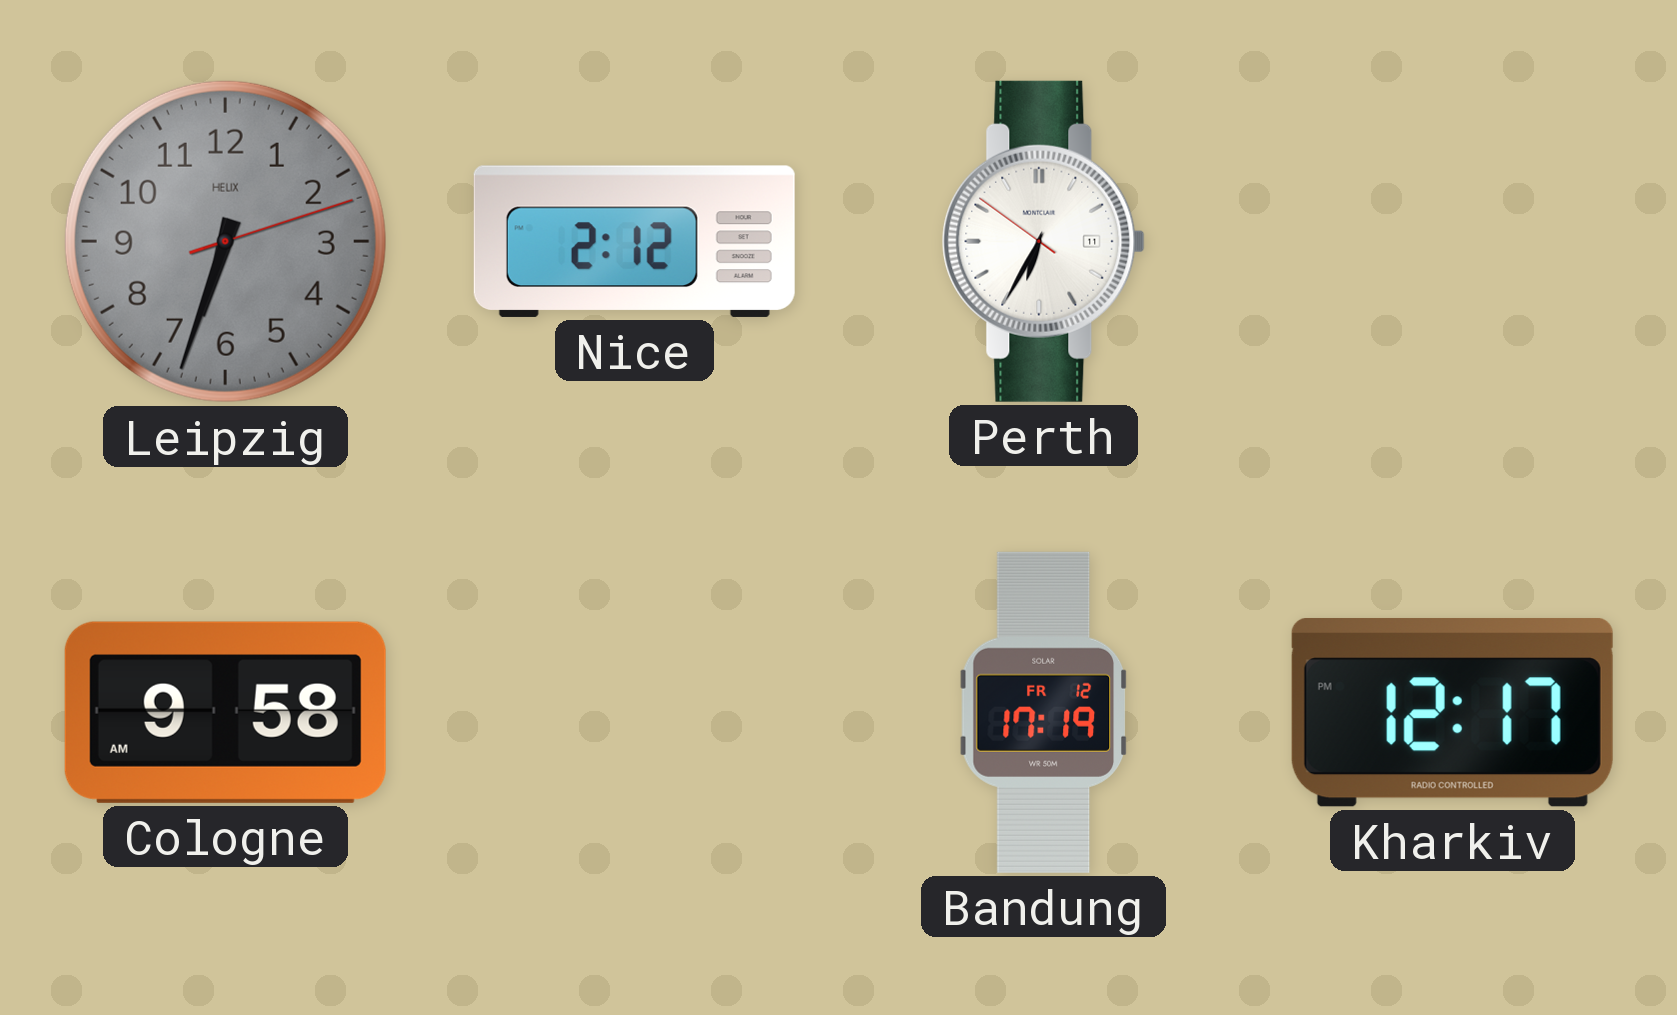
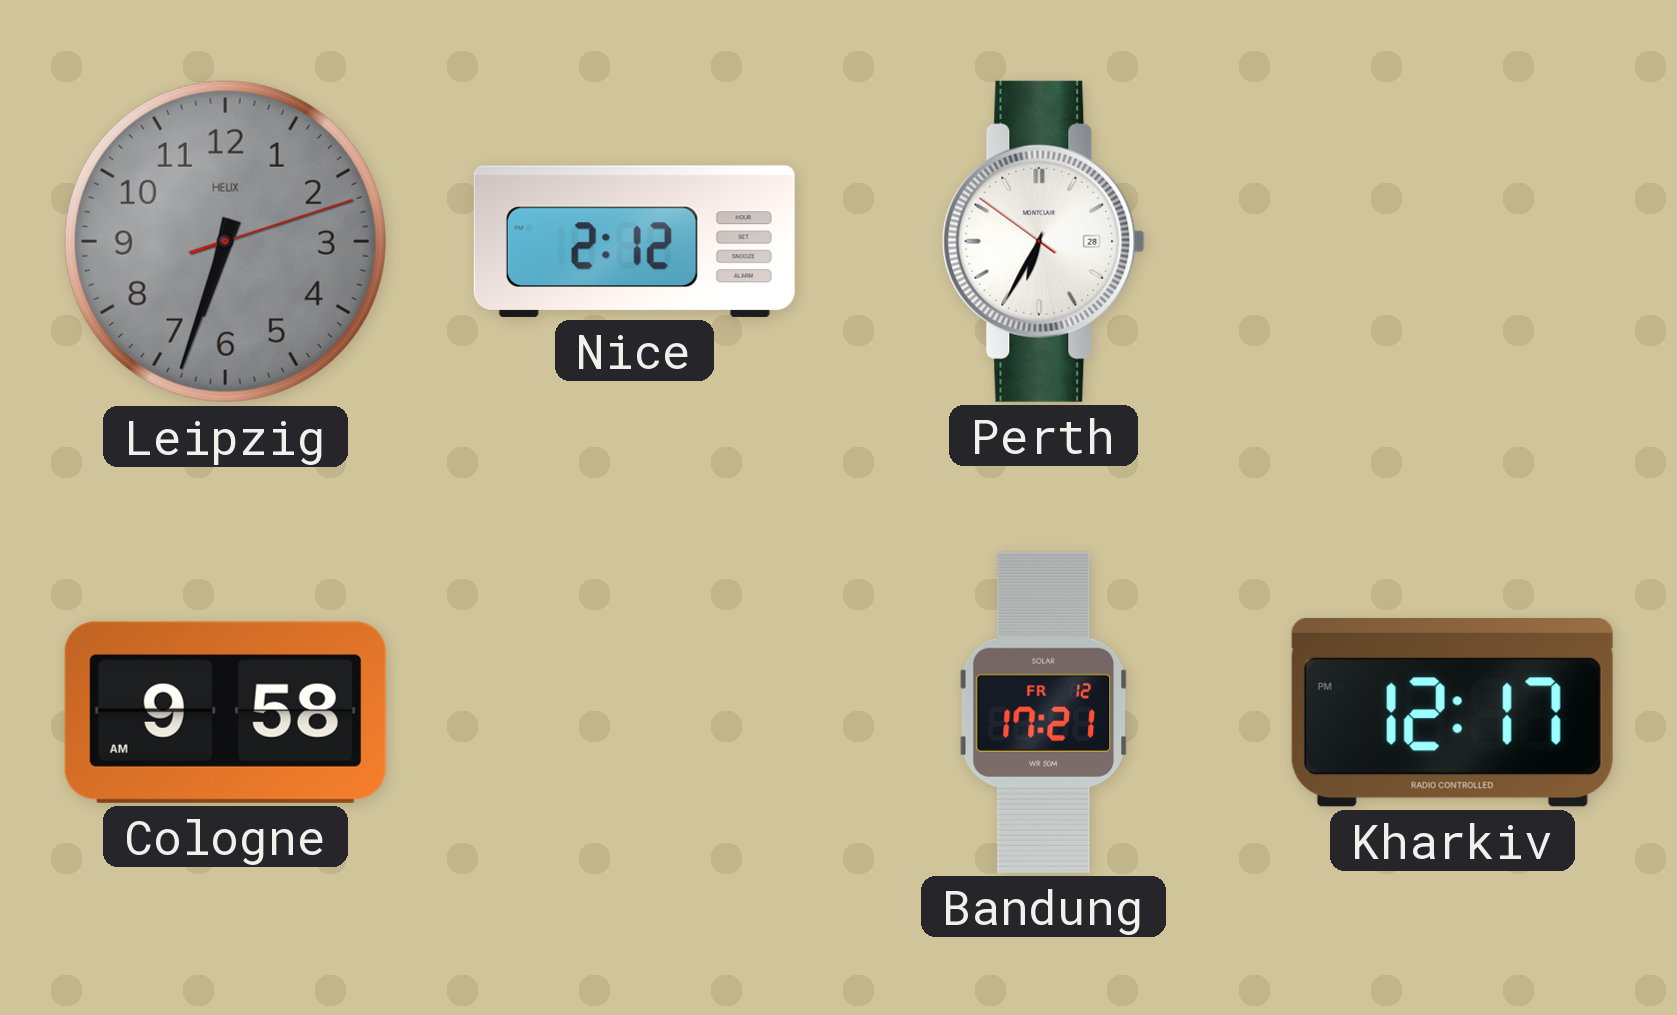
Perth date: 11 -> 28
Bandung: 17:19 -> 17:21
